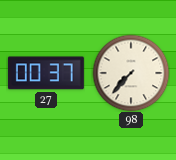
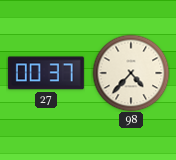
98: 7:37 -> 4:37
